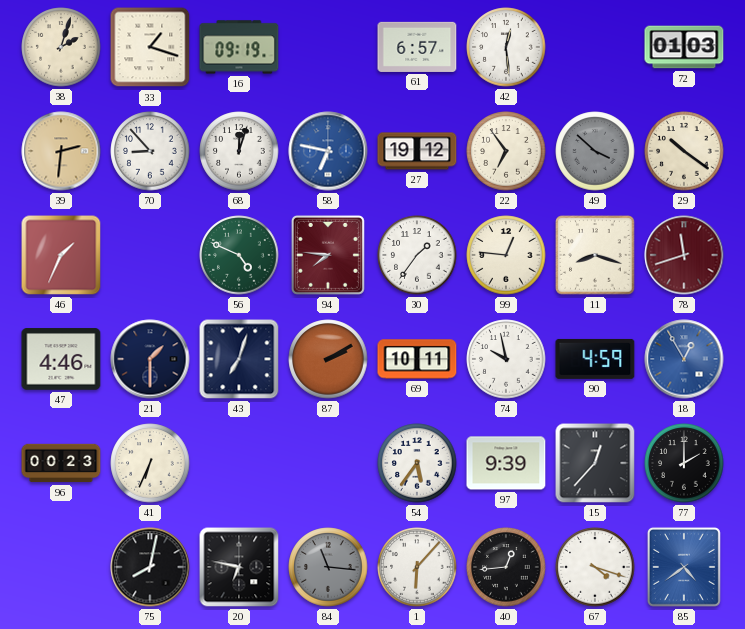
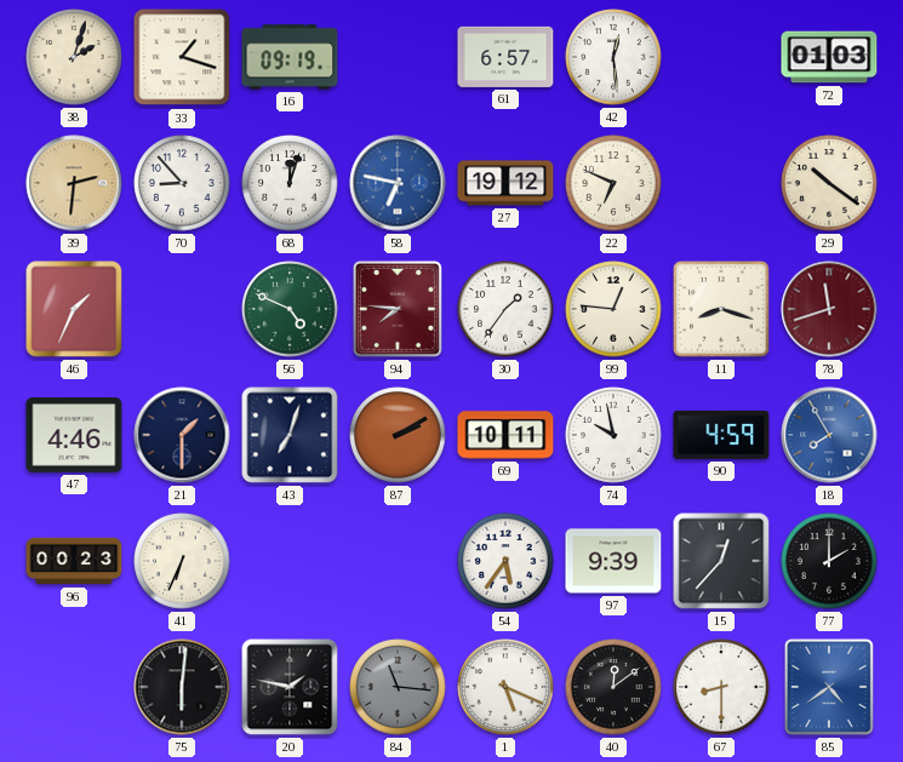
22: 6:54 -> 6:49
49: 3:52 -> none
18: 12:55 -> 7:55
75: 8:02 -> 6:01
20: 6:47 -> 1:47
1: 6:07 -> 5:19
40: 12:44 -> 12:09
67: 4:18 -> 8:30
